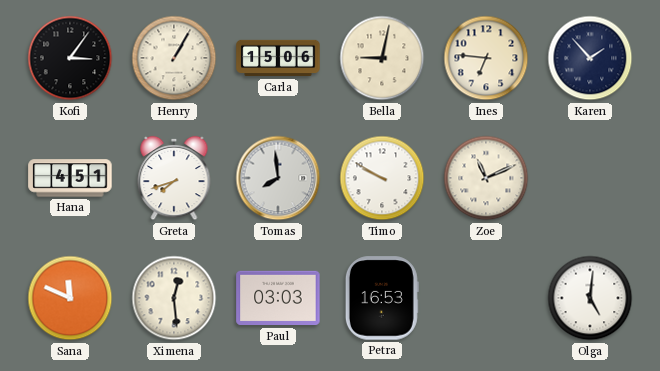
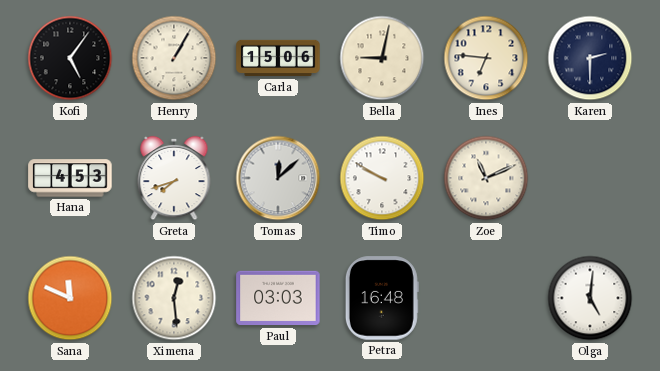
Kofi: 3:06 -> 5:06
Karen: 1:53 -> 2:30
Hana: 4:51 -> 4:53
Tomas: 7:59 -> 12:08
Petra: 16:53 -> 16:48
